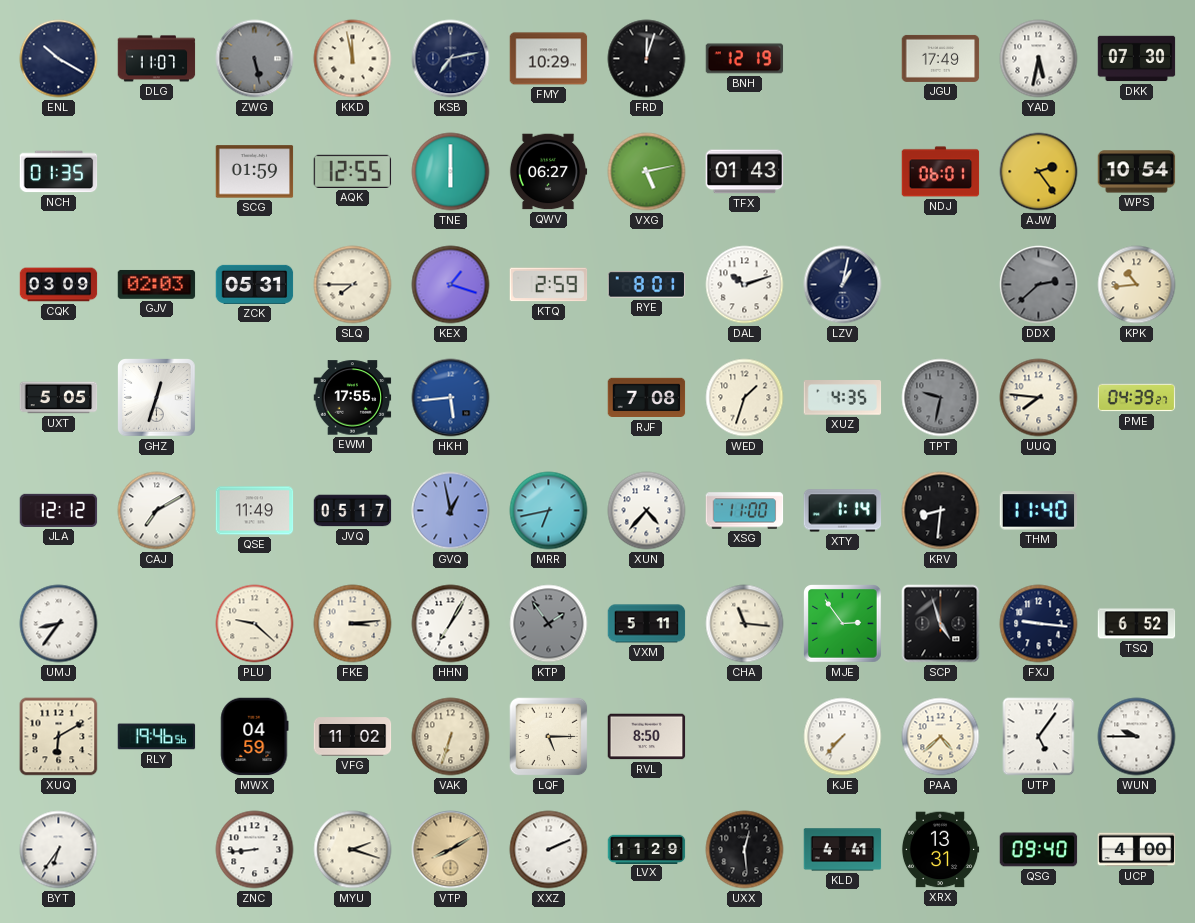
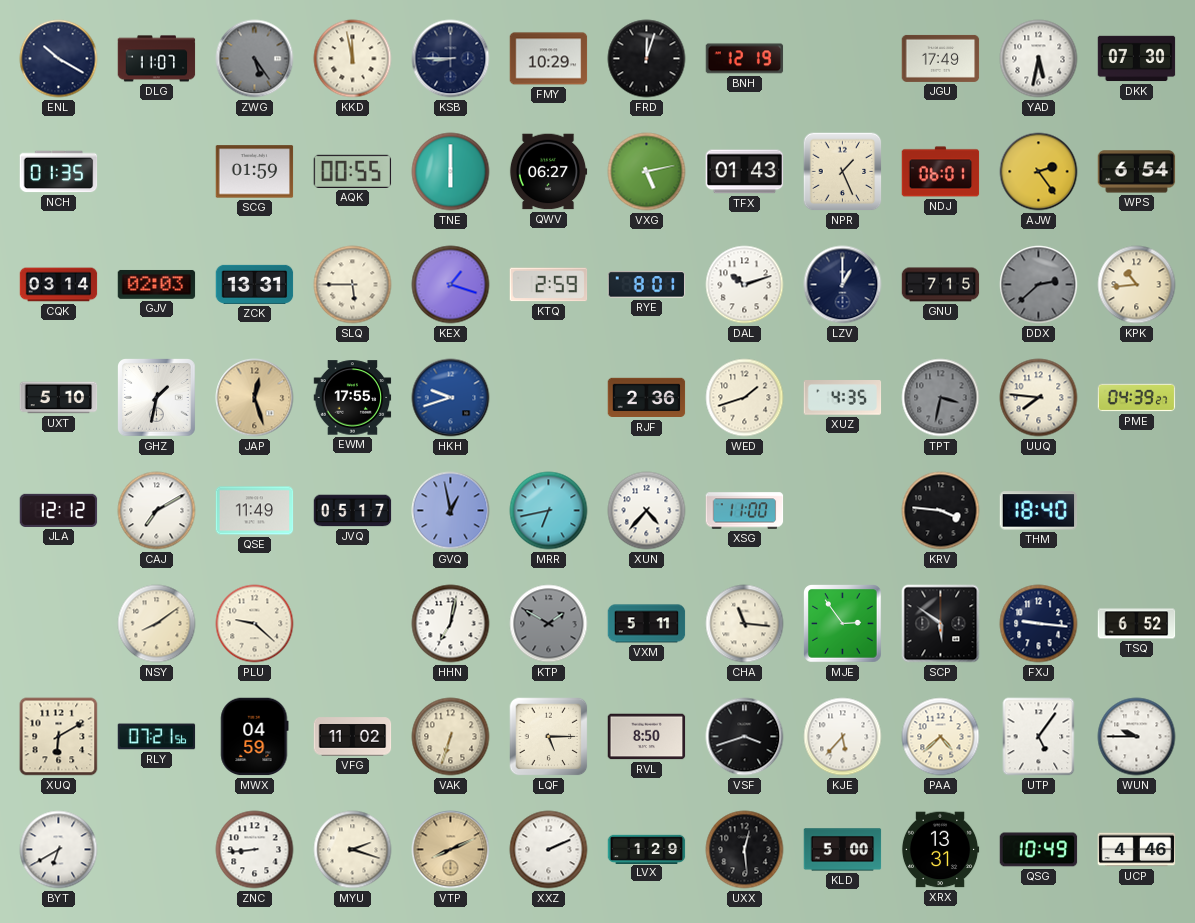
ZWG: 5:28 -> 5:24
KSB: 7:13 -> 8:45
AQK: 12:55 -> 00:55
NPR: none -> 1:26
WPS: 10:54 -> 6:54
CQK: 03:09 -> 03:14
ZCK: 05:31 -> 13:31
SLQ: 7:45 -> 5:45
LZV: 1:02 -> 1:00
GNU: none -> 7:15
UXT: 5:05 -> 5:10
GHZ: 12:33 -> 1:32
JAP: none -> 12:27
HKH: 5:44 -> 9:42
RJF: 7:08 -> 2:36
WED: 1:33 -> 1:42
TPT: 9:32 -> 3:32
XTY: 1:14 -> none
KRV: 8:31 -> 3:46
THM: 11:40 -> 18:40
UMJ: 8:36 -> none
NSY: none -> 8:09
FKE: 3:14 -> none
HHN: 7:05 -> 7:02
KTP: 1:54 -> 1:50
SCP: 4:57 -> 5:51
RLY: 19:46 -> 07:21
VSF: none -> 3:42
KJE: 7:37 -> 5:37
BYT: 6:36 -> 6:40
VTP: 8:10 -> 8:11
LVX: 11:29 -> 1:29
KLD: 4:41 -> 5:00
QSG: 09:40 -> 10:49
UCP: 4:00 -> 4:46
